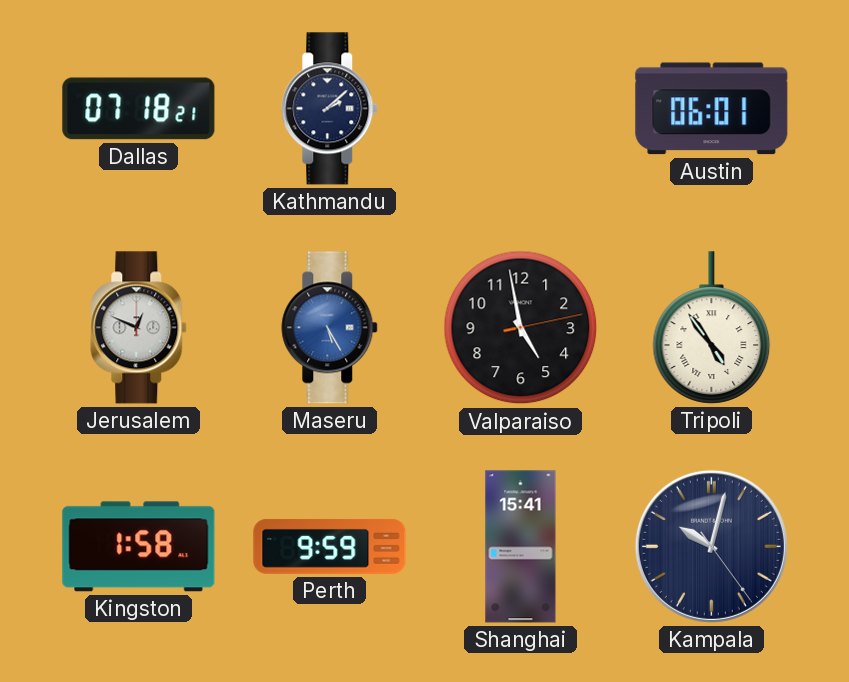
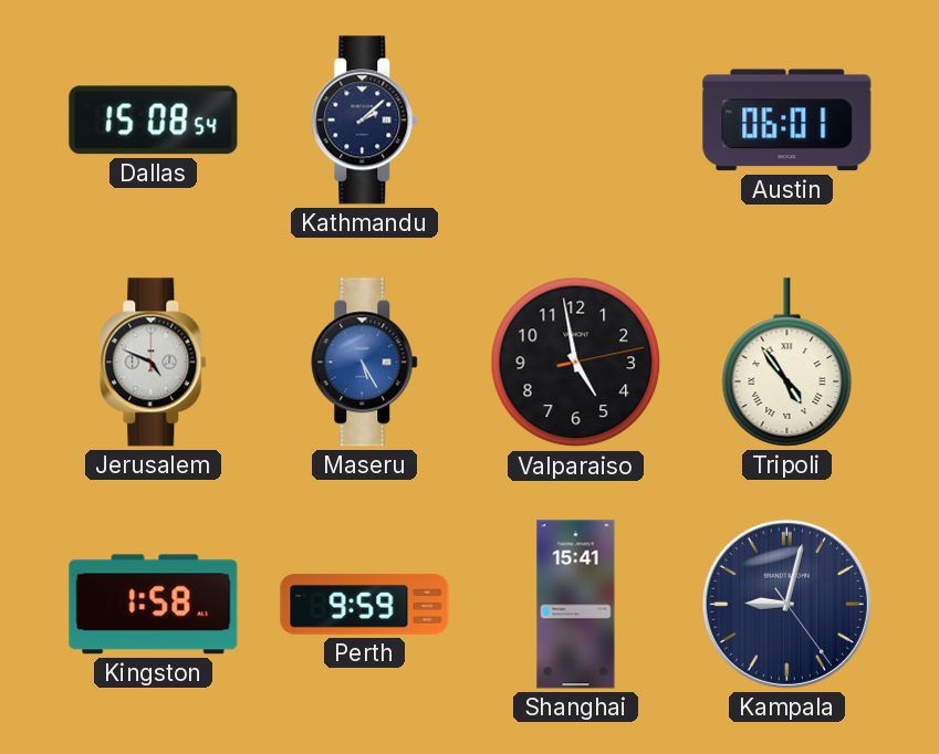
Dallas: 07:18 -> 15:08
Jerusalem: 12:49 -> 4:49
Kampala: 10:02 -> 9:02
